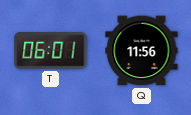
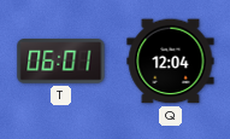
Q: 11:56 -> 12:04
